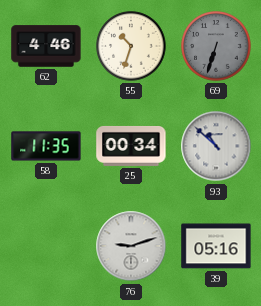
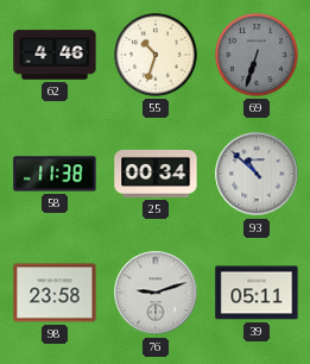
58: 11:35 -> 11:38
98: none -> 23:58
39: 05:16 -> 05:11
